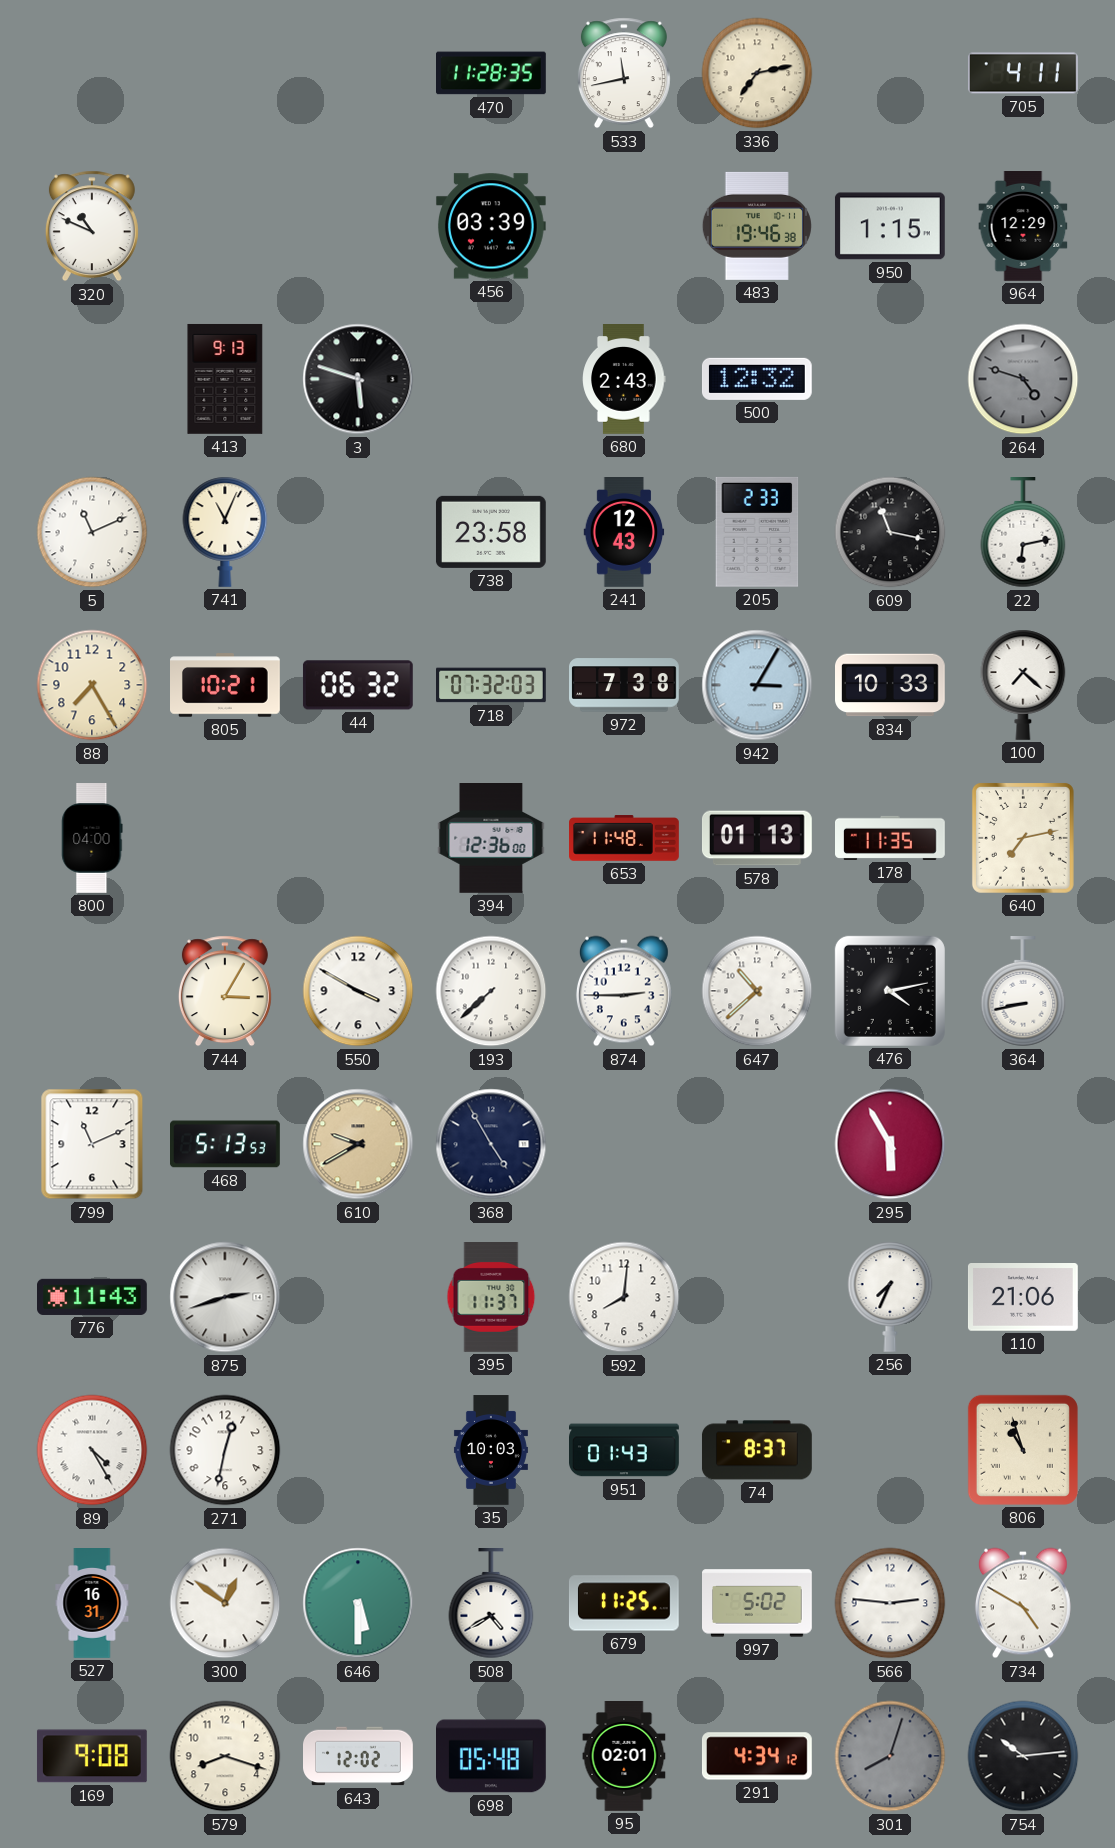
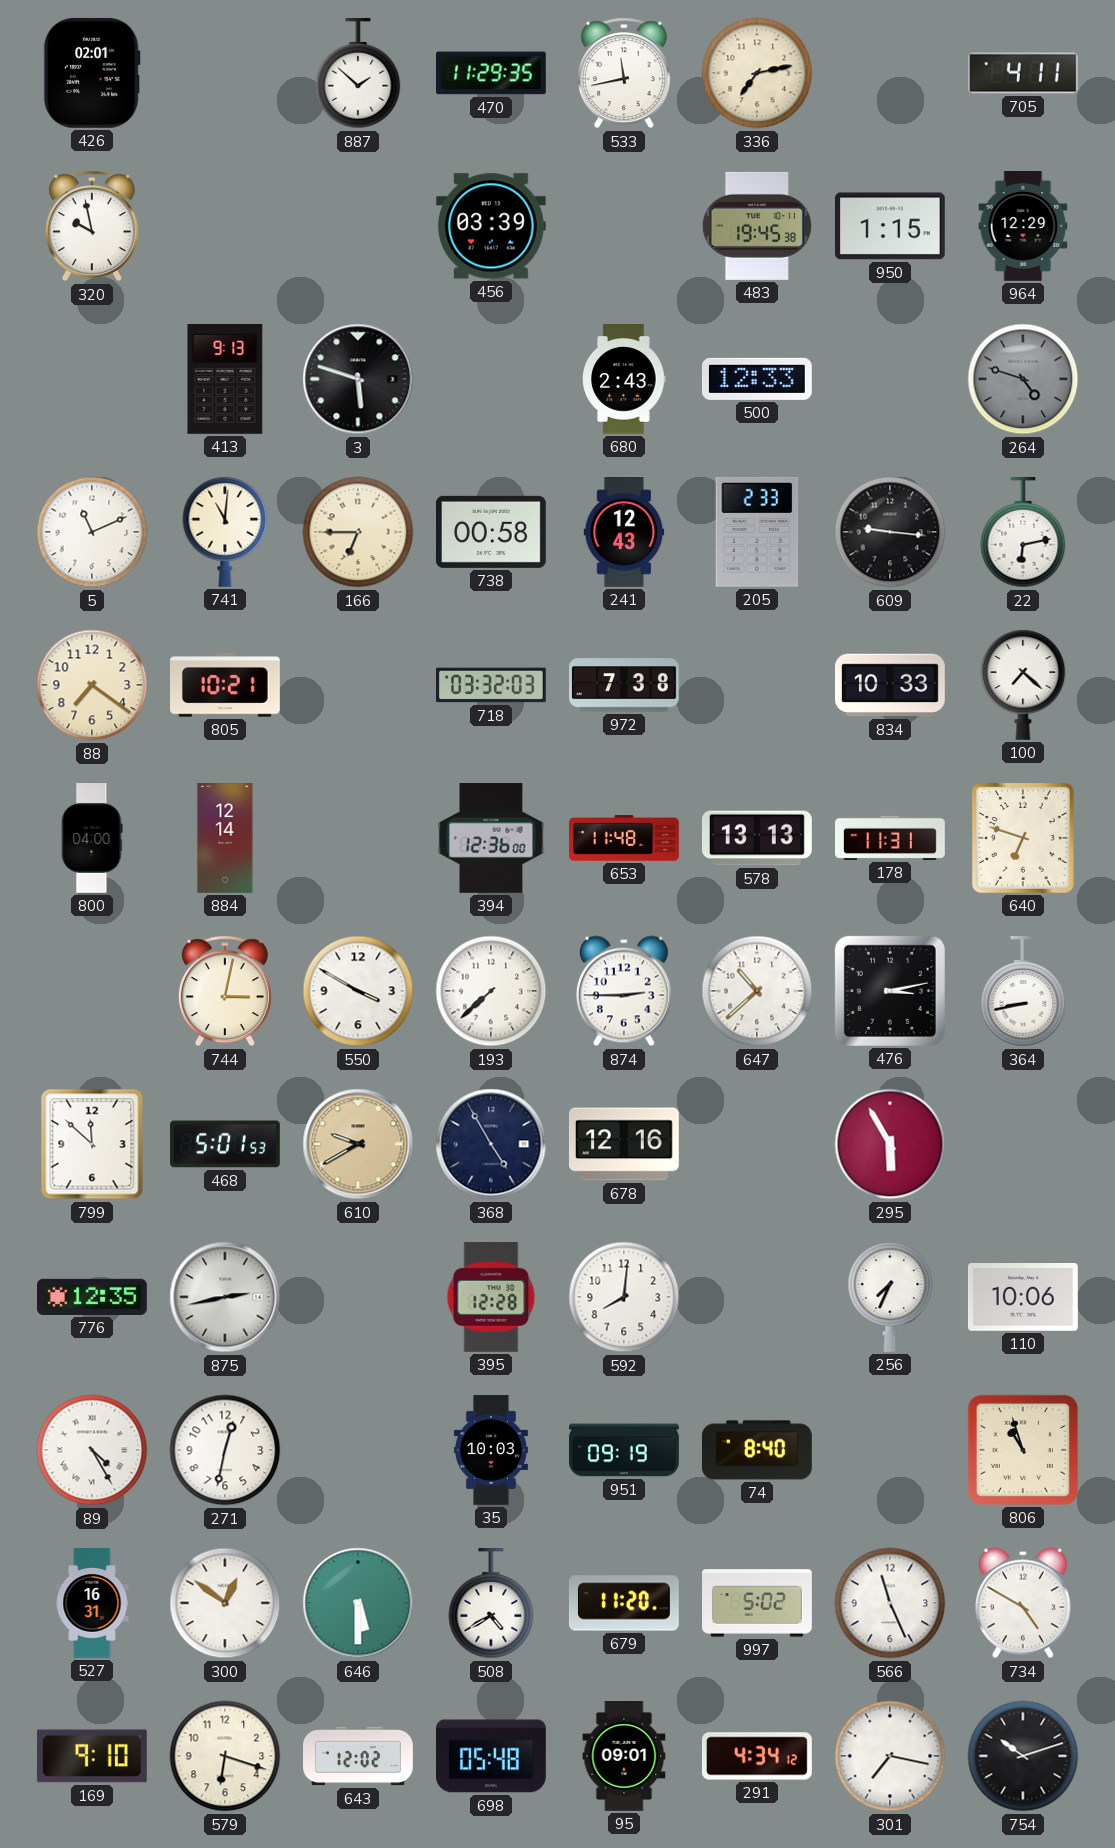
426: none -> 02:01
887: none -> 1:52
470: 11:28 -> 11:29
320: 10:49 -> 9:58
483: 19:46 -> 19:45
500: 12:32 -> 12:33
741: 11:04 -> 11:01
166: none -> 6:45
738: 23:58 -> 00:58
609: 11:17 -> 9:16
88: 7:25 -> 7:21
44: 06:32 -> none
718: 07:32 -> 03:32
942: 3:05 -> none
884: none -> 12:14
578: 01:13 -> 13:13
178: 11:35 -> 11:31
640: 7:13 -> 6:48
744: 3:05 -> 3:02
476: 4:13 -> 3:13
799: 11:11 -> 11:52
468: 5:13 -> 5:01
678: none -> 12:16
776: 11:43 -> 12:35
875: 2:42 -> 2:43
395: 11:37 -> 12:28
110: 21:06 -> 10:06
951: 01:43 -> 09:19
74: 8:37 -> 8:40
679: 11:25 -> 11:20
566: 2:46 -> 11:26
169: 9:08 -> 9:10
579: 8:18 -> 6:18
95: 02:01 -> 09:01
301: 8:03 -> 7:17
301 dial: grey -> white
754: 10:14 -> 10:12
